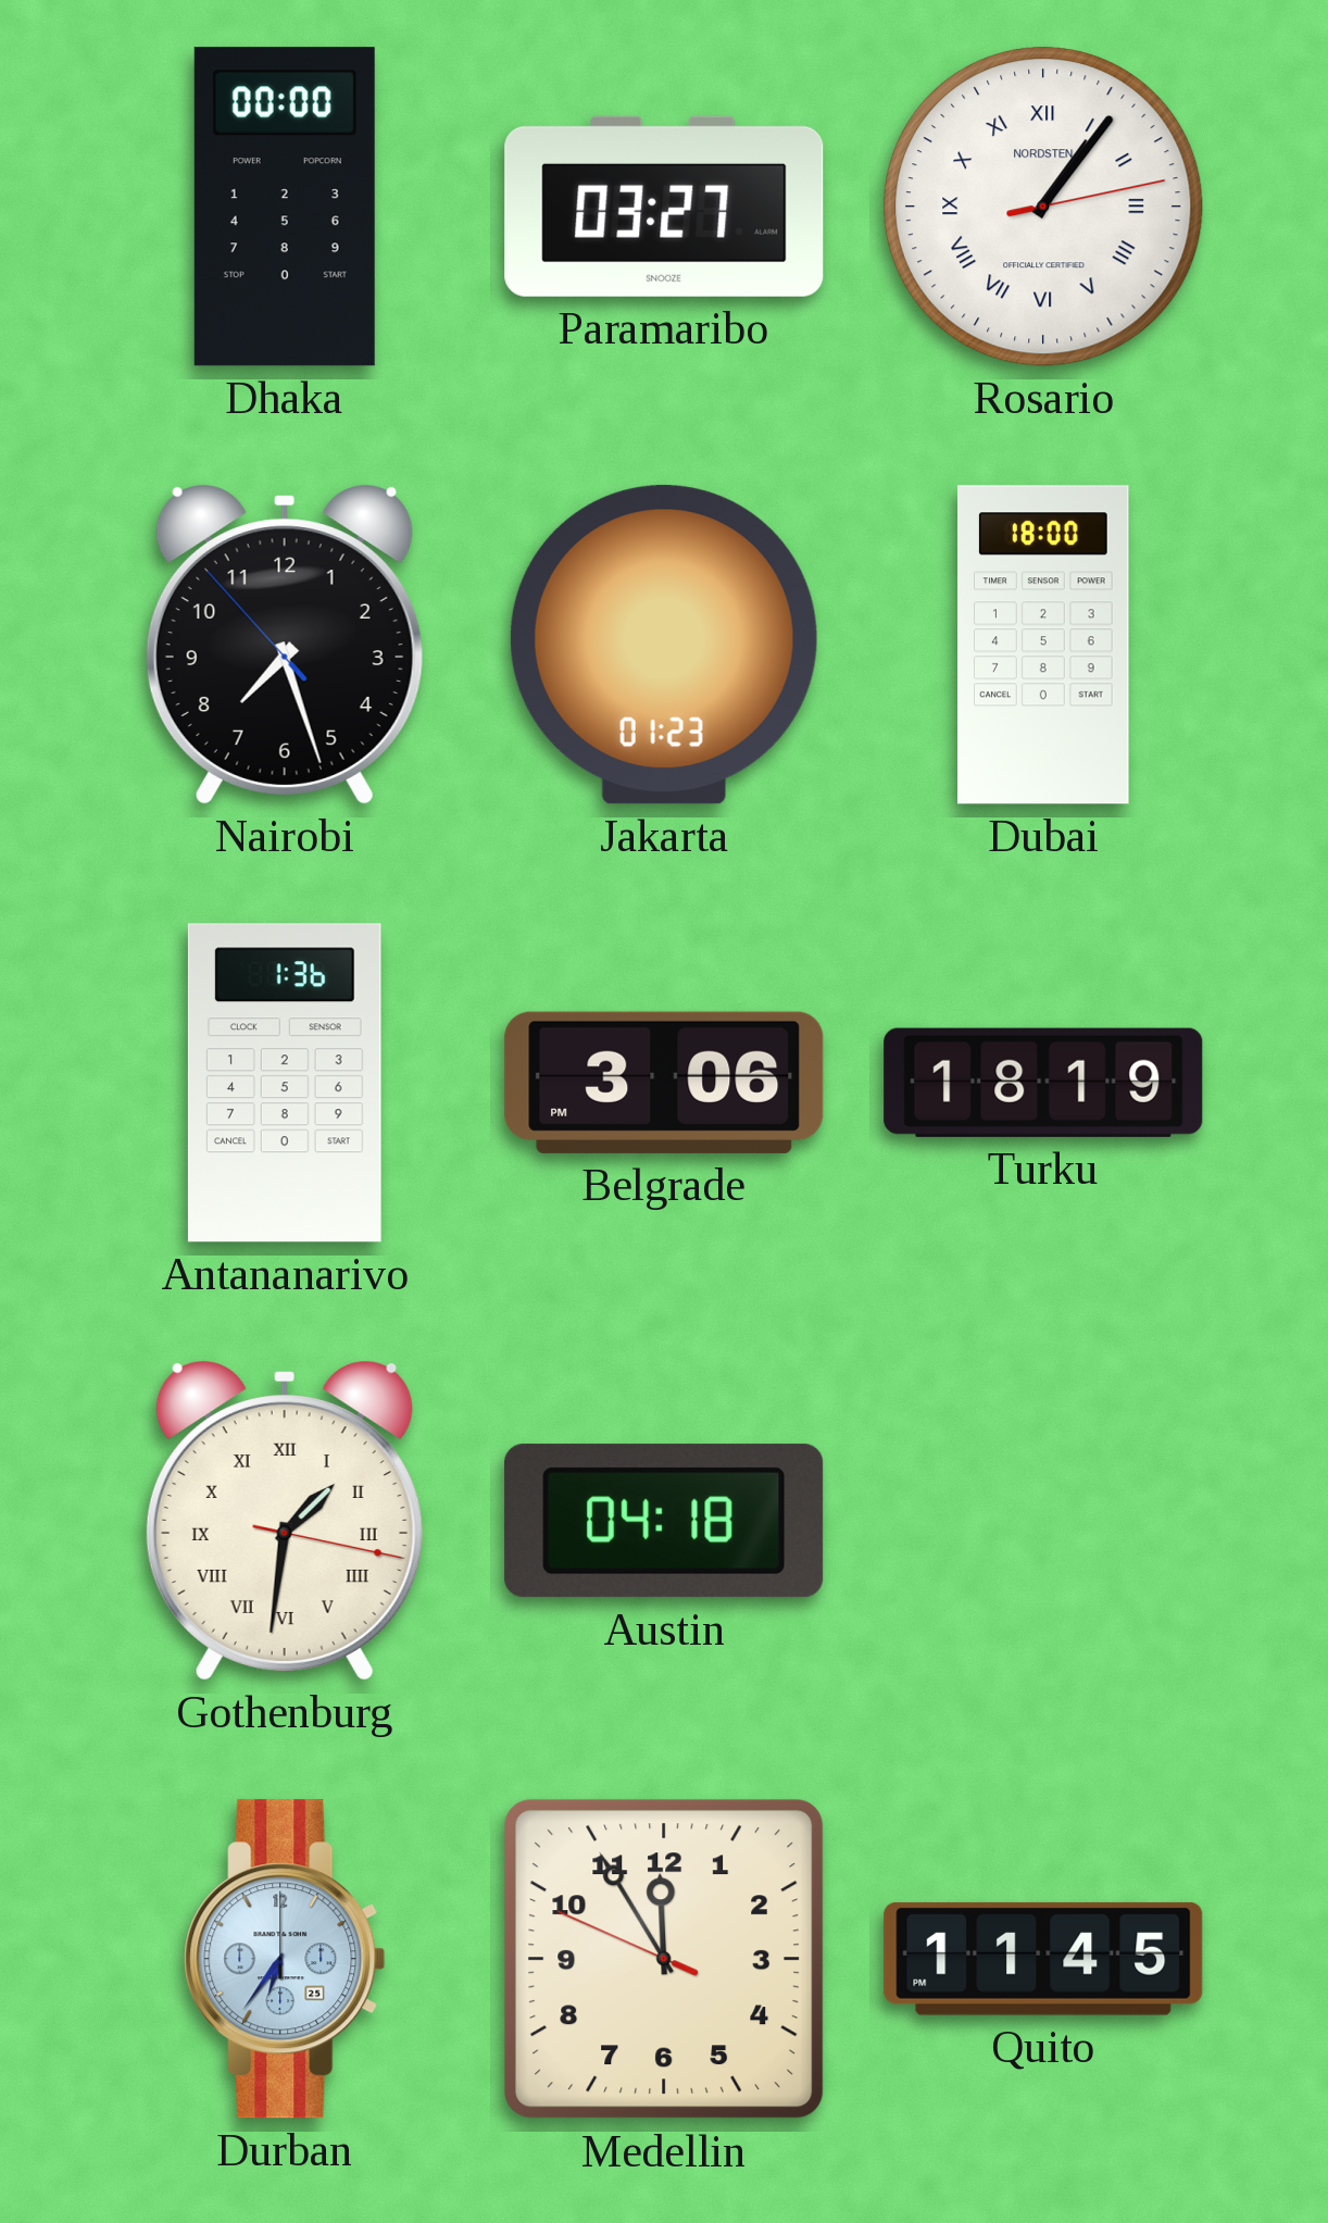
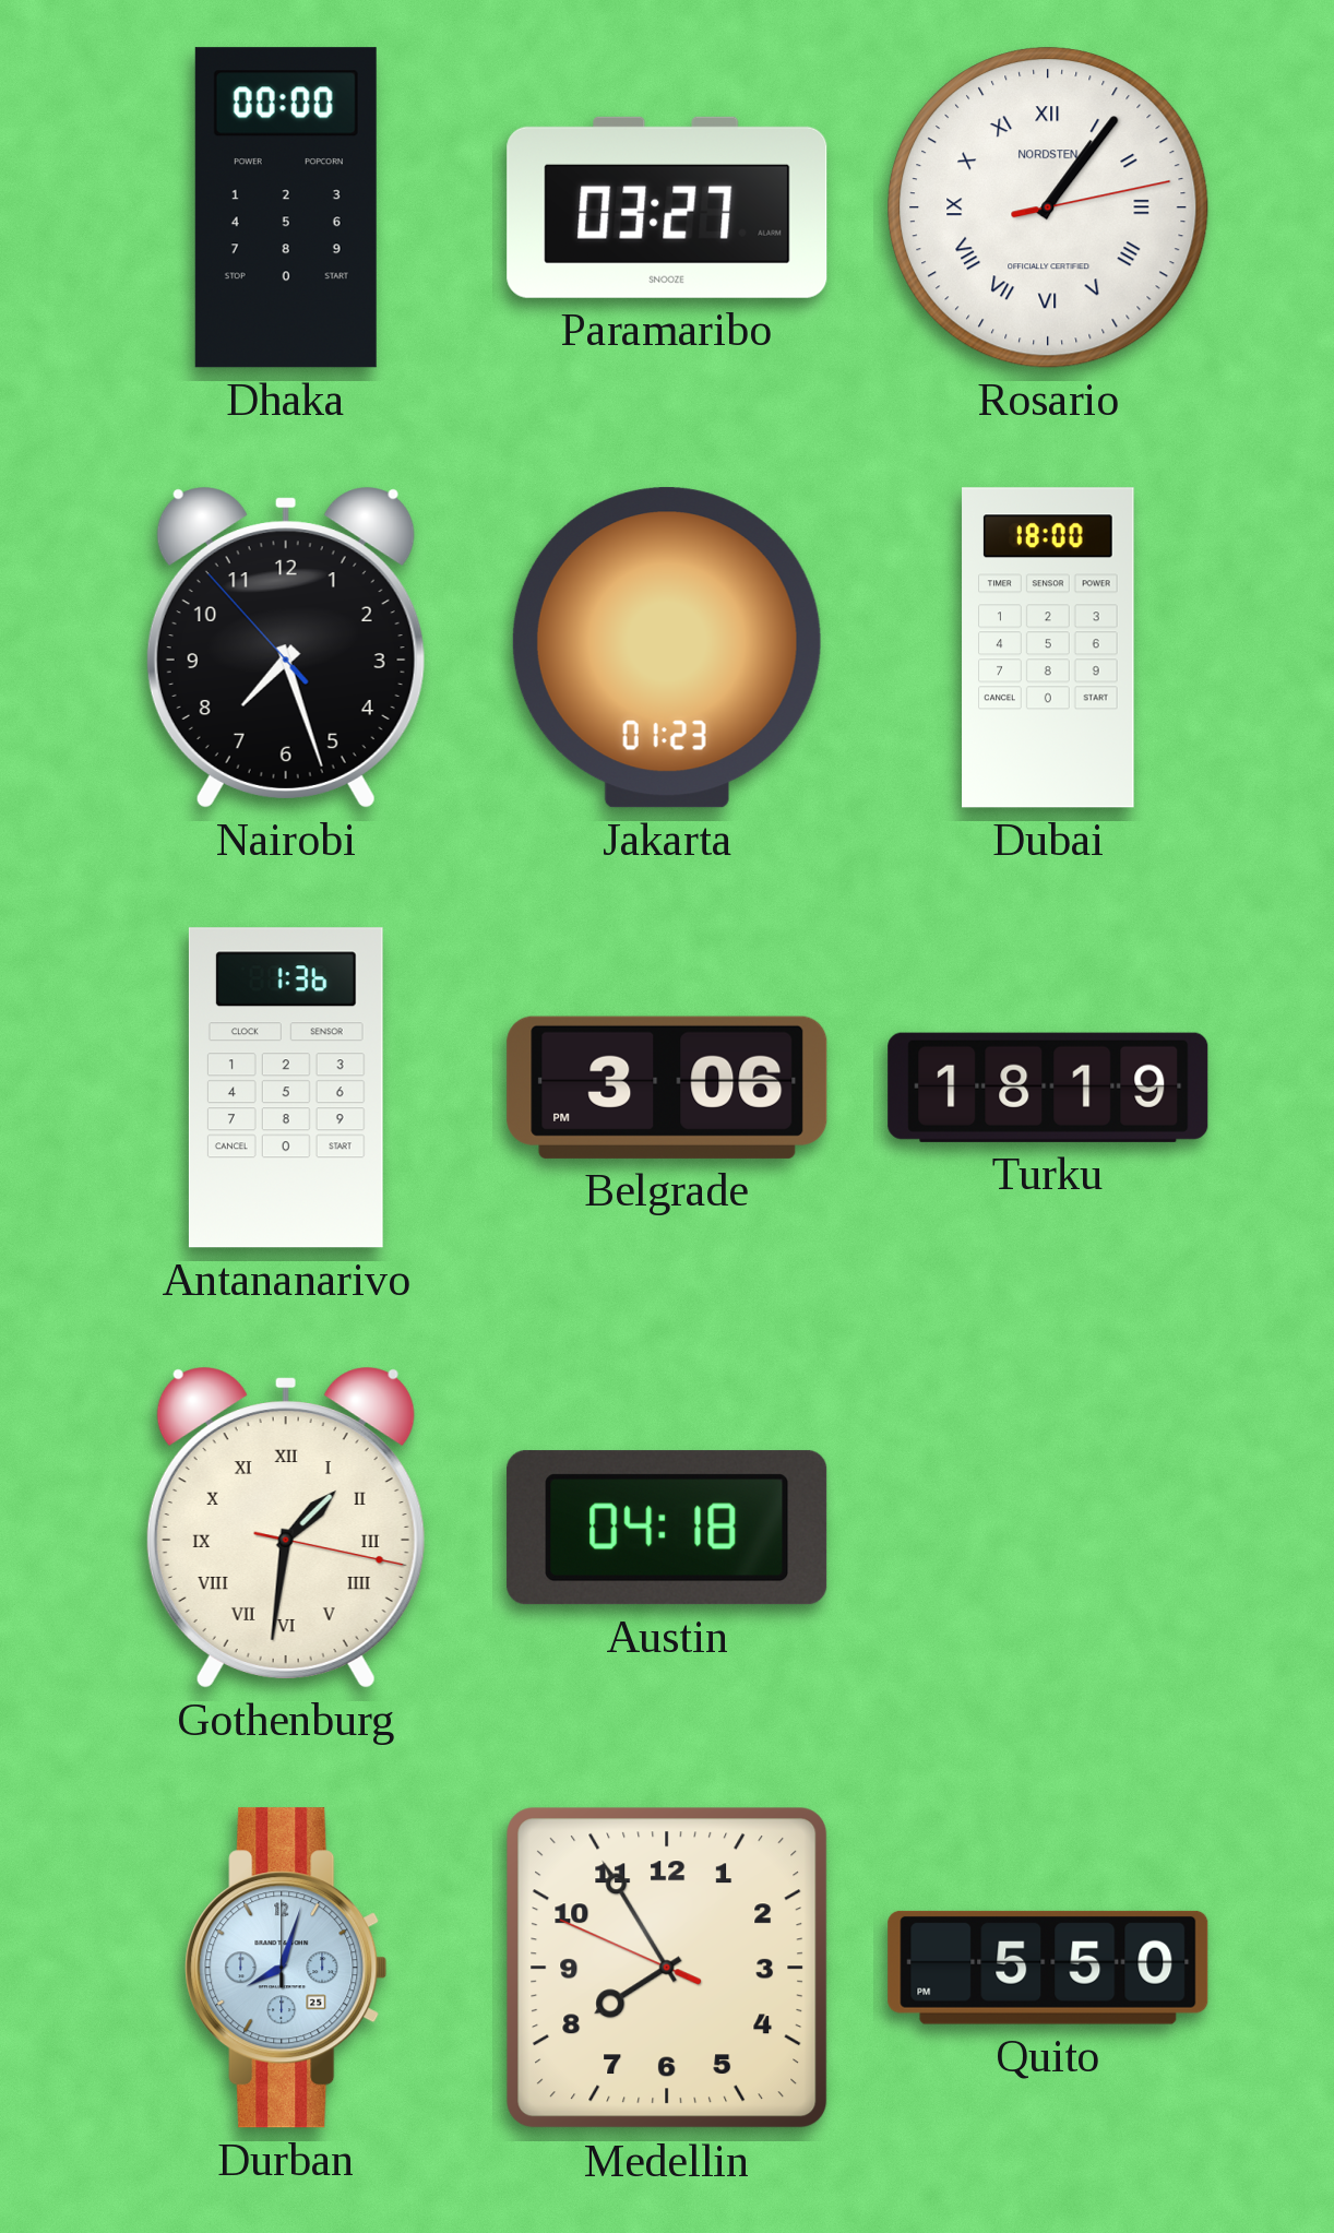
Durban: 6:36 -> 8:03
Medellin: 11:54 -> 7:54
Quito: 11:45 -> 5:50
